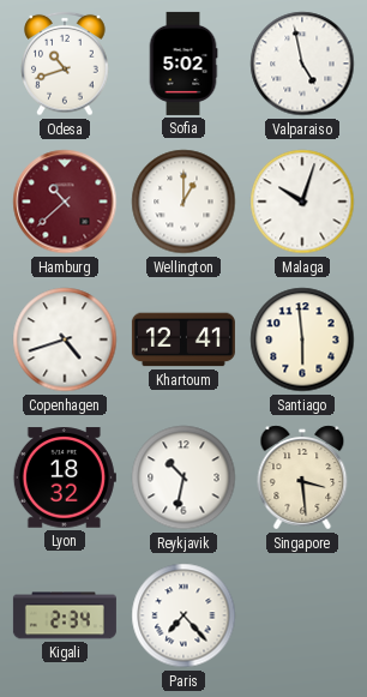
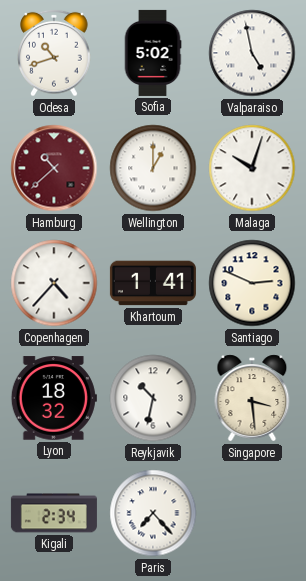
Copenhagen: 4:42 -> 4:37
Khartoum: 12:41 -> 1:41
Santiago: 5:59 -> 2:49
